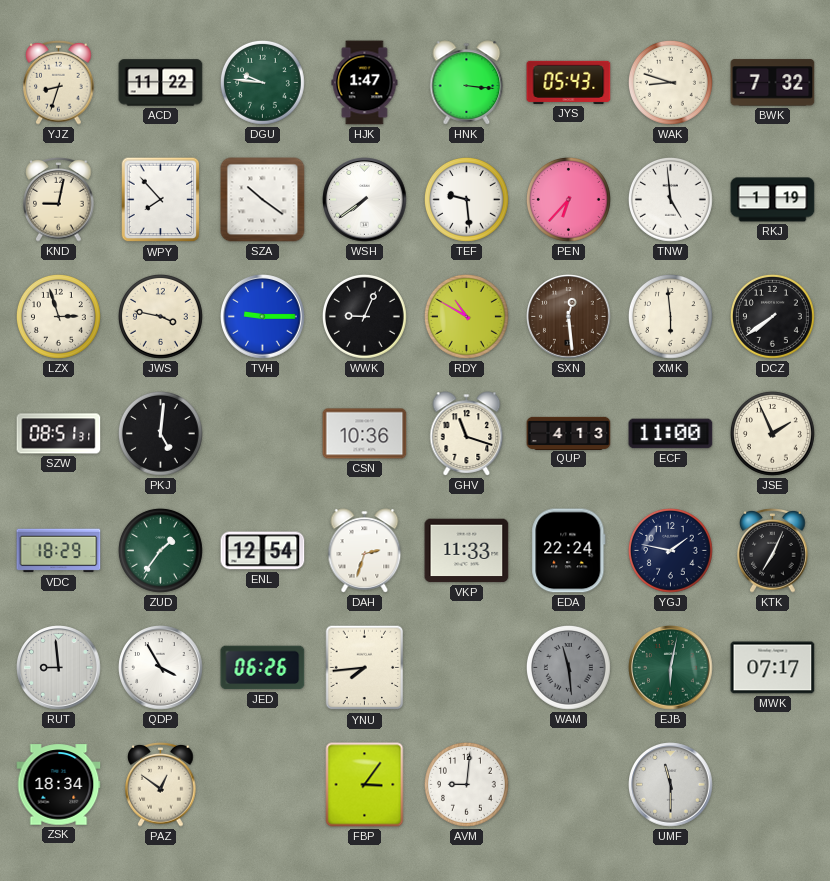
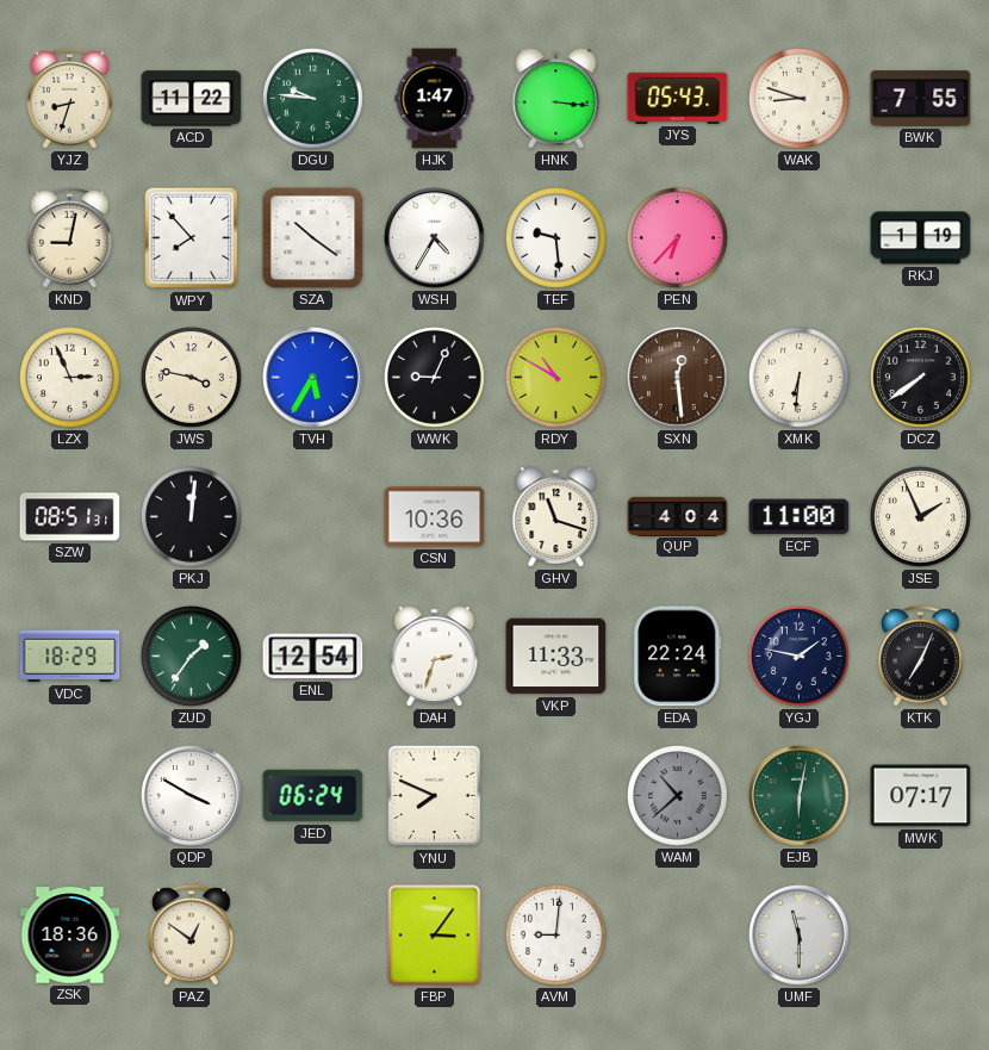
BWK: 7:32 -> 7:55
WSH: 7:39 -> 4:35
TNW: 4:59 -> none
LZX: 2:57 -> 2:56
TVH: 9:15 -> 5:35
XMK: 5:59 -> 6:31
PKJ: 5:01 -> 12:01
QUP: 4:13 -> 4:04
RUT: 8:59 -> none
QDP: 3:55 -> 3:50
JED: 06:26 -> 06:24
YNU: 7:44 -> 7:49
WAM: 11:29 -> 10:38
ZSK: 18:34 -> 18:36
